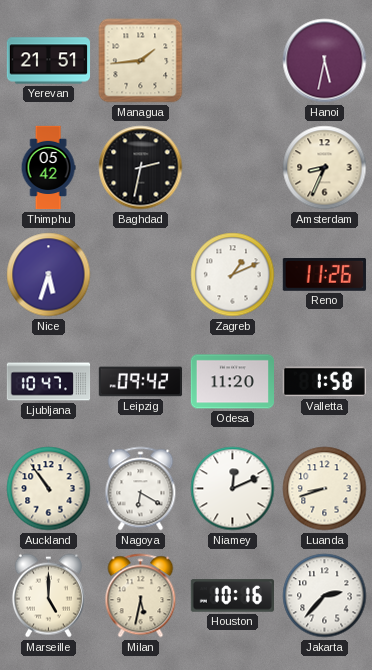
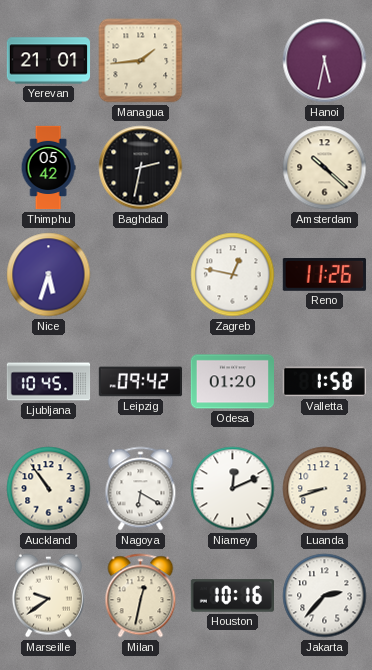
Yerevan: 21:51 -> 21:01
Amsterdam: 8:34 -> 10:22
Zagreb: 1:11 -> 12:47
Ljubljana: 10:47 -> 10:45
Odesa: 11:20 -> 01:20
Marseille: 5:00 -> 9:39
Milan: 5:32 -> 12:32
